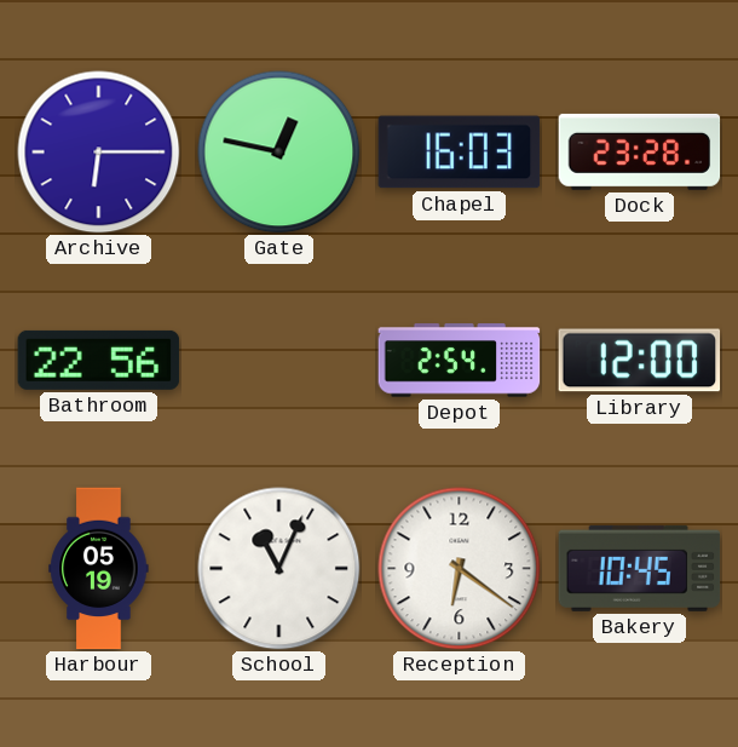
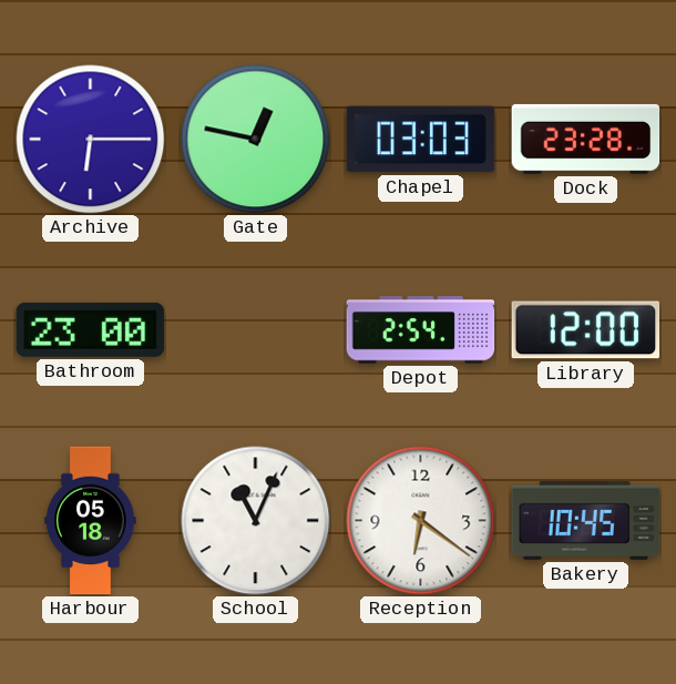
Chapel: 16:03 -> 03:03
Bathroom: 22:56 -> 23:00
Harbour: 05:19 -> 05:18
